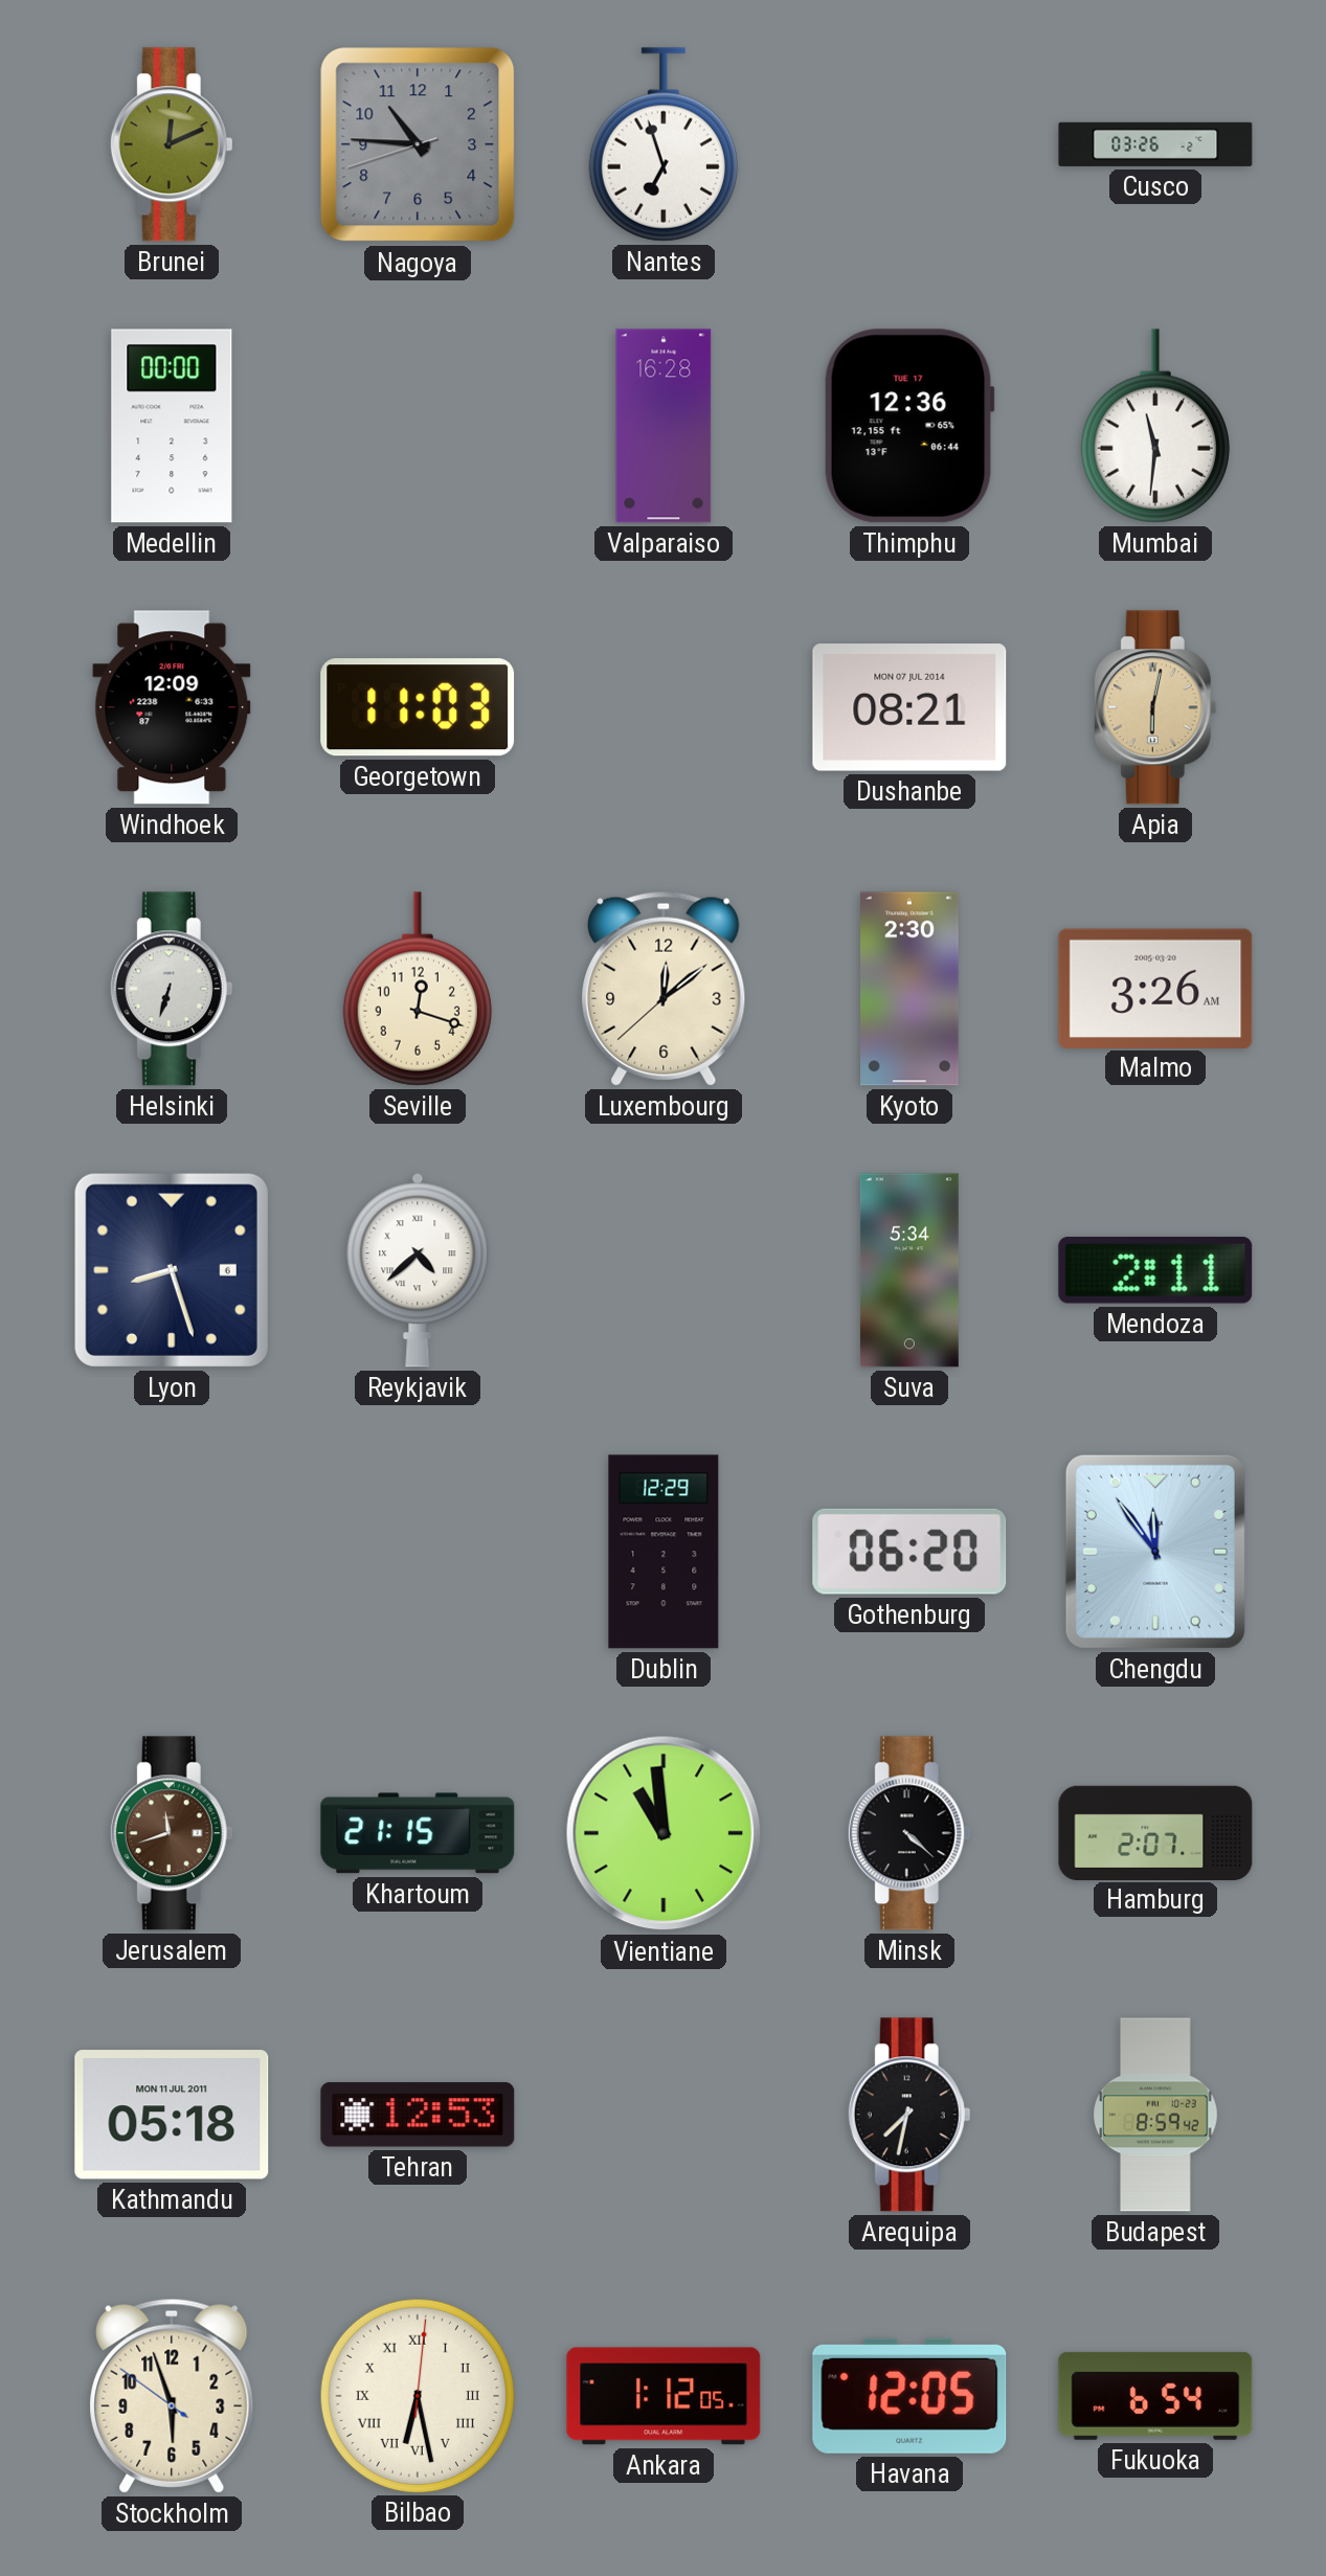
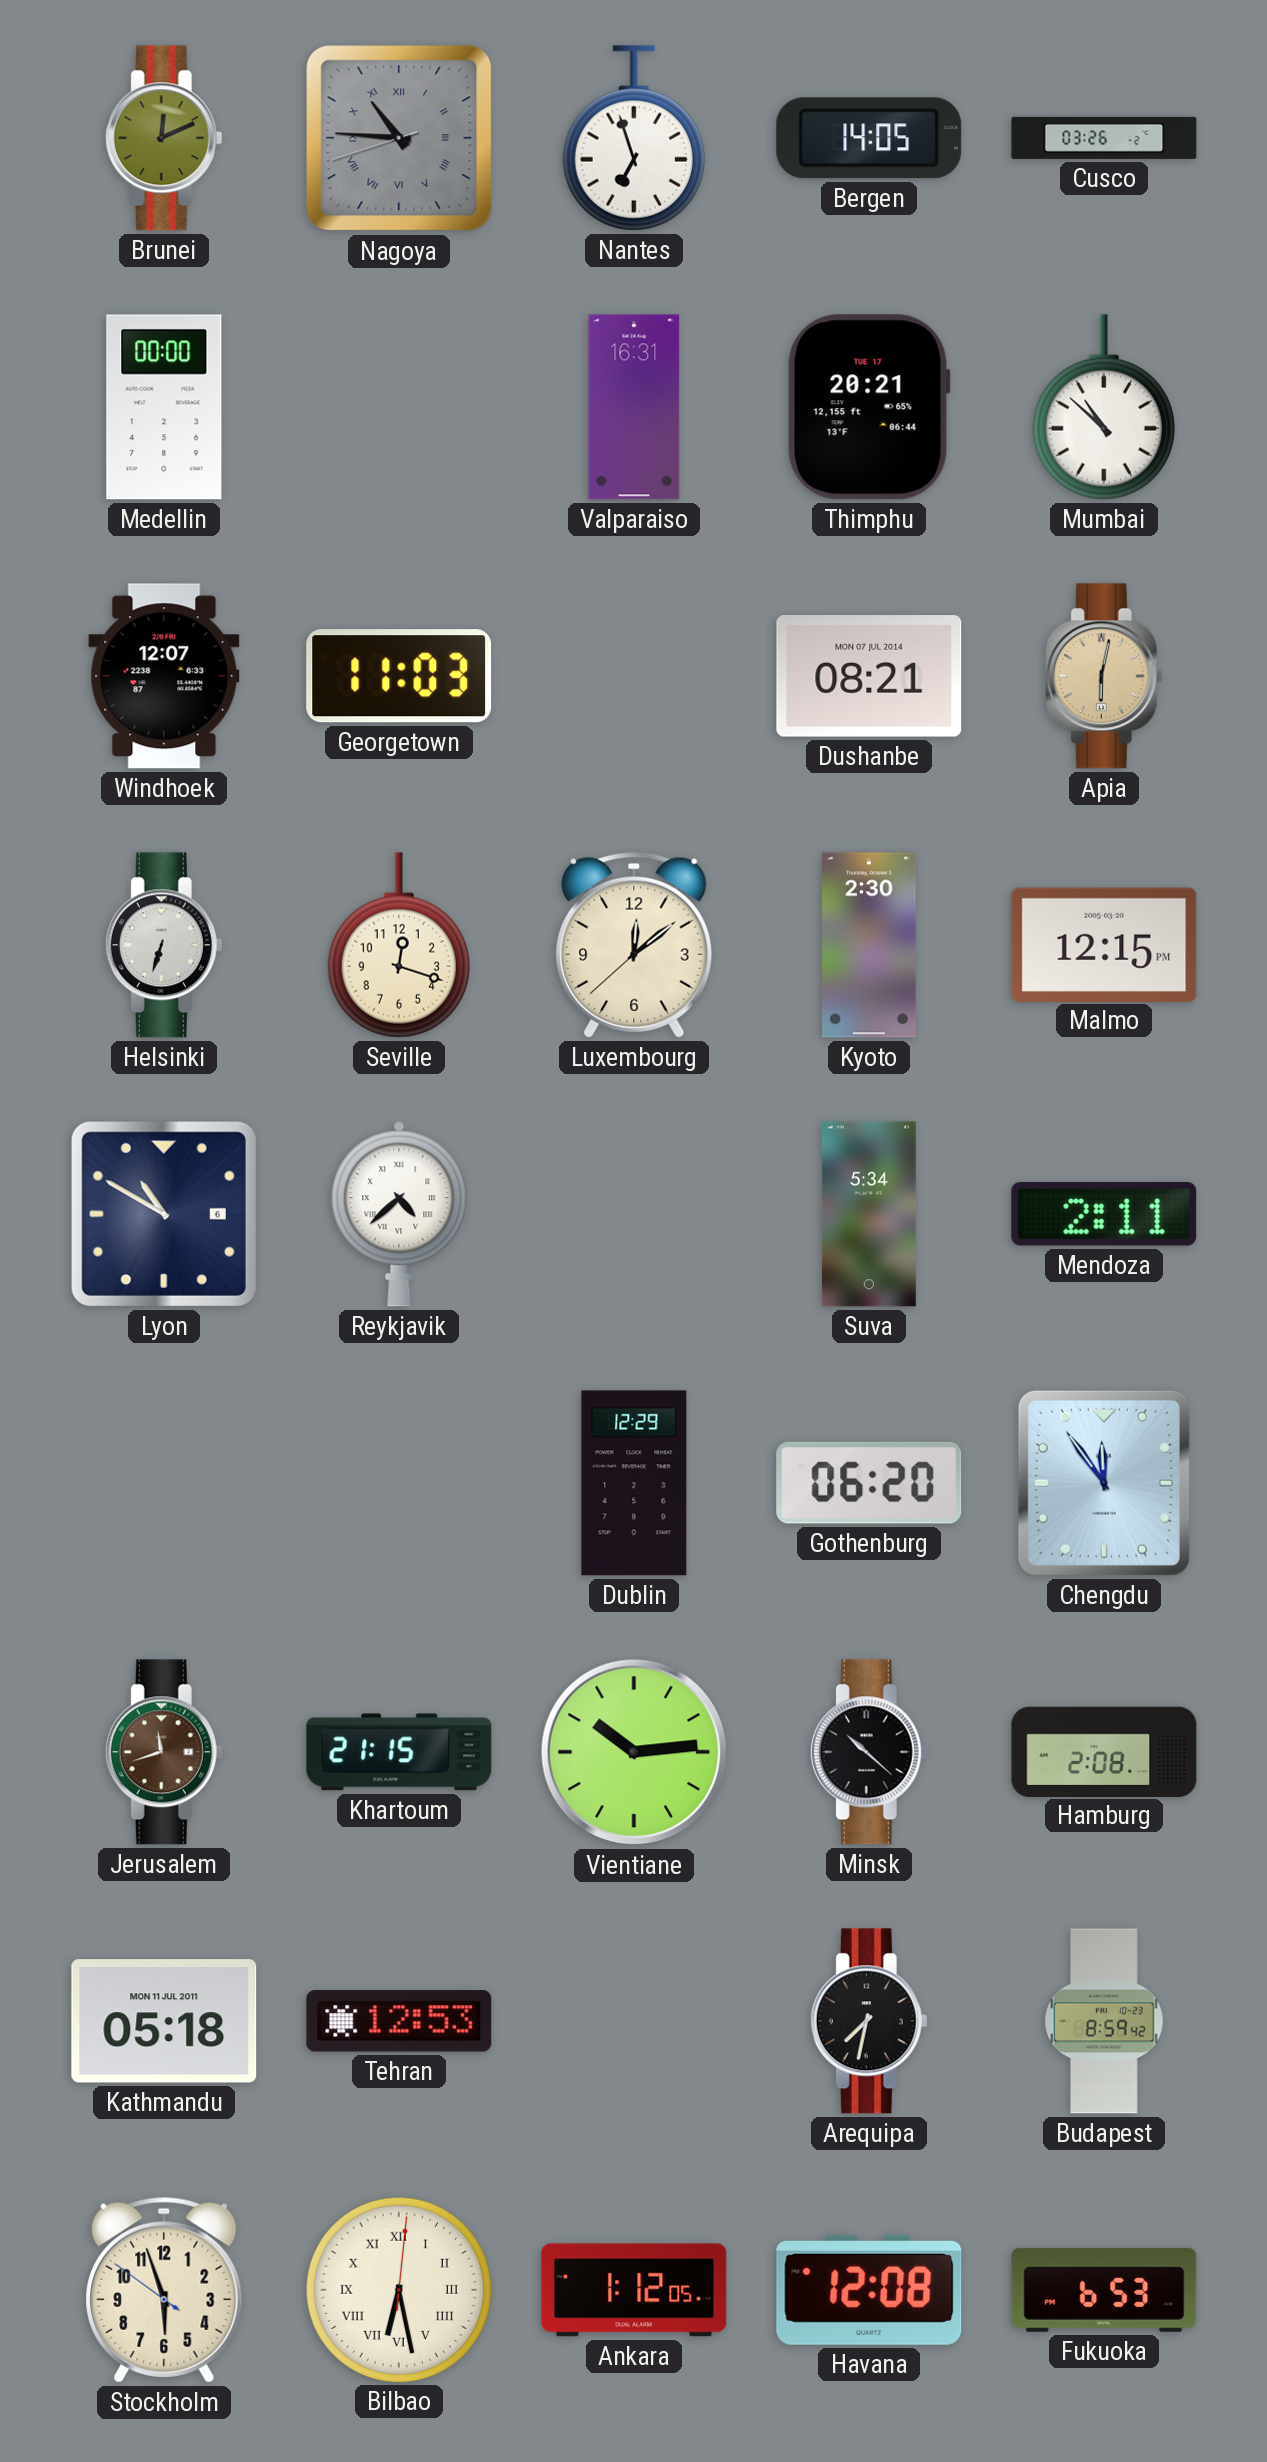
Nagoya numerals: Arabic -> Roman
Bergen: none -> 14:05
Valparaiso: 16:28 -> 16:31
Thimphu: 12:36 -> 20:21
Mumbai: 11:31 -> 10:52
Windhoek: 12:09 -> 12:07
Malmo: 3:26 -> 12:15
Lyon: 8:27 -> 10:50
Vientiane: 10:59 -> 10:14
Minsk: 4:22 -> 10:22
Hamburg: 2:07 -> 2:08
Havana: 12:05 -> 12:08
Fukuoka: 6:54 -> 6:53
